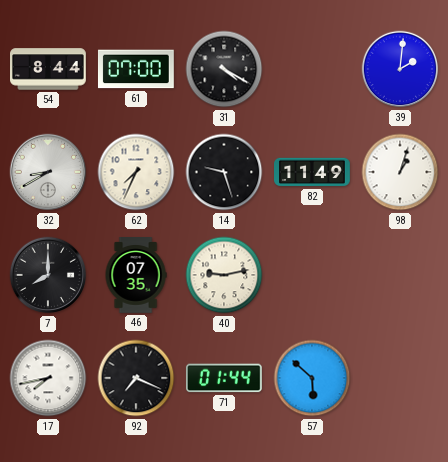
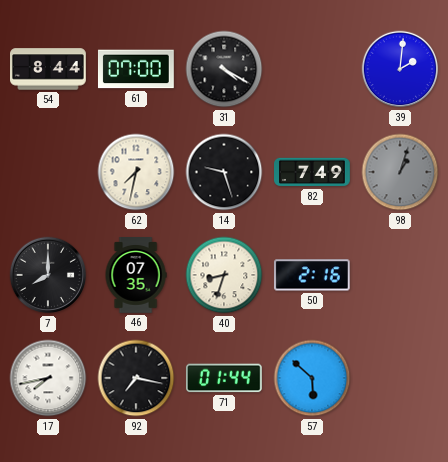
32: 8:40 -> none
62: 7:34 -> 7:32
82: 11:49 -> 7:49
98 dial: white -> grey
40: 9:13 -> 8:33
50: none -> 2:16
92: 7:19 -> 7:17
